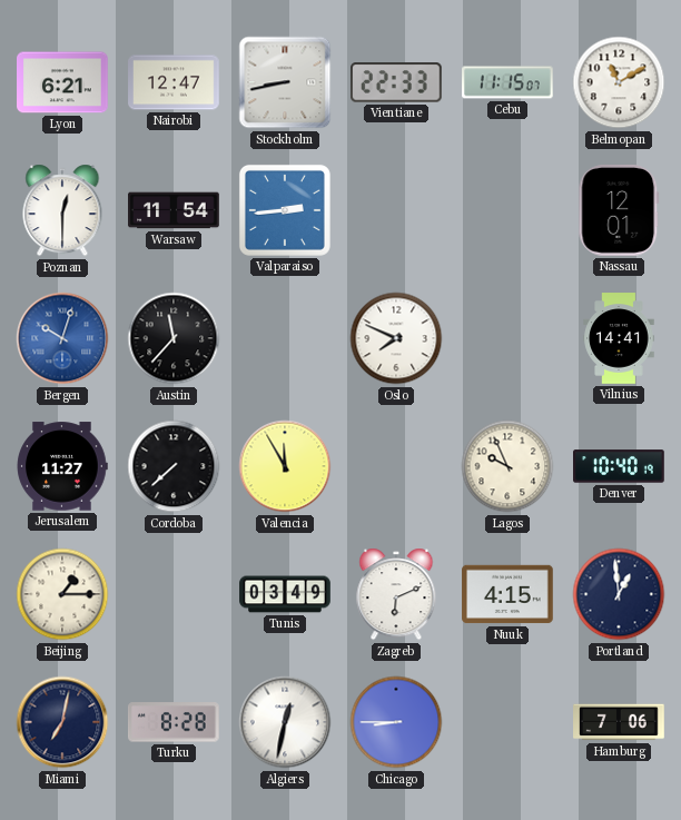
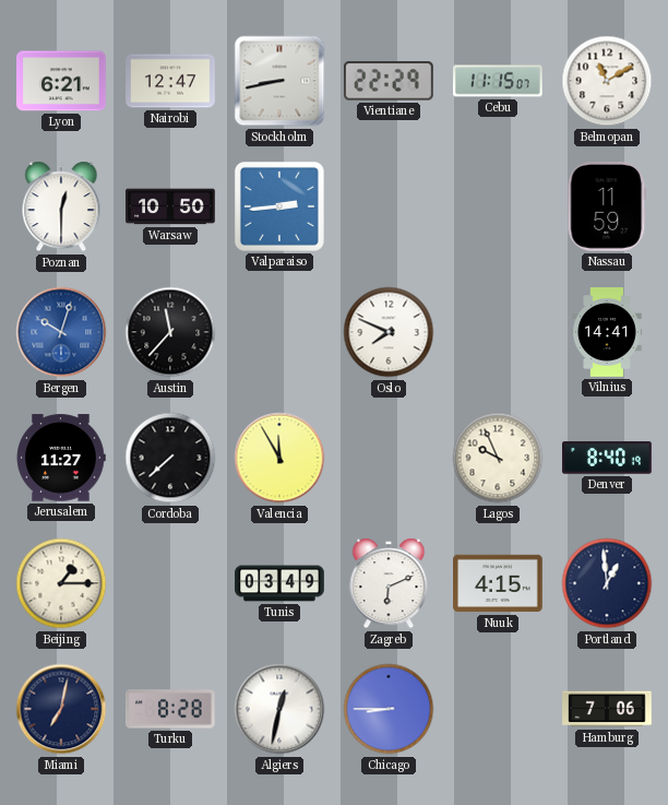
Vientiane: 22:33 -> 22:29
Warsaw: 11:54 -> 10:50
Nassau: 12:01 -> 11:59
Denver: 10:40 -> 8:40
